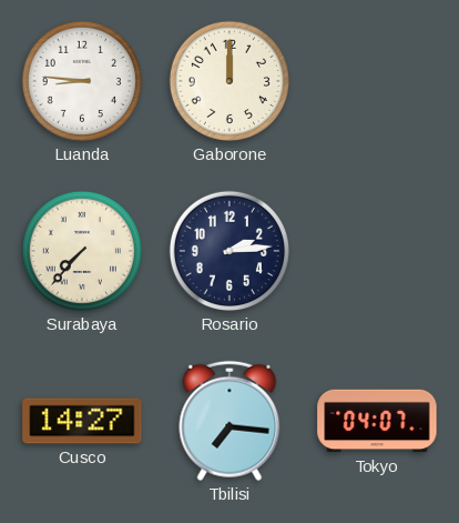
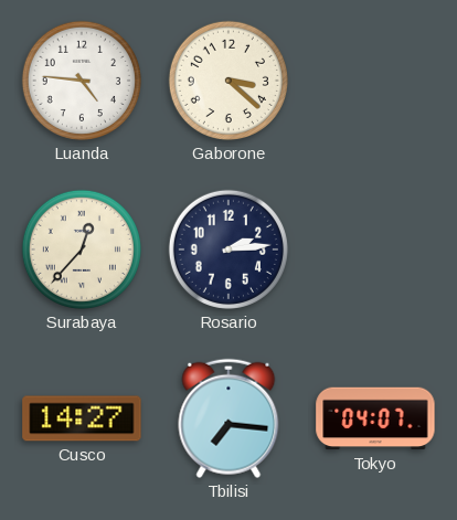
Luanda: 8:46 -> 4:46
Gaborone: 12:00 -> 3:22
Surabaya: 7:37 -> 12:37
